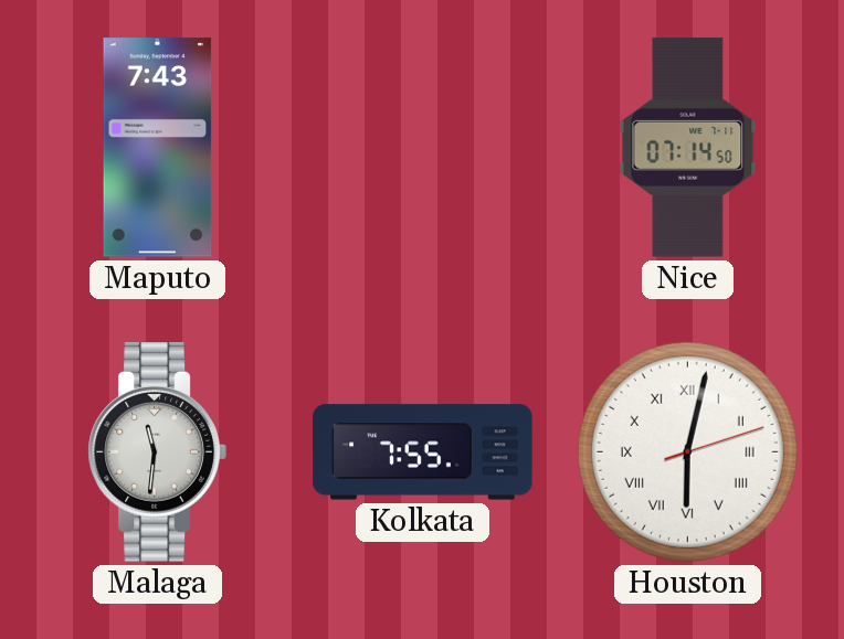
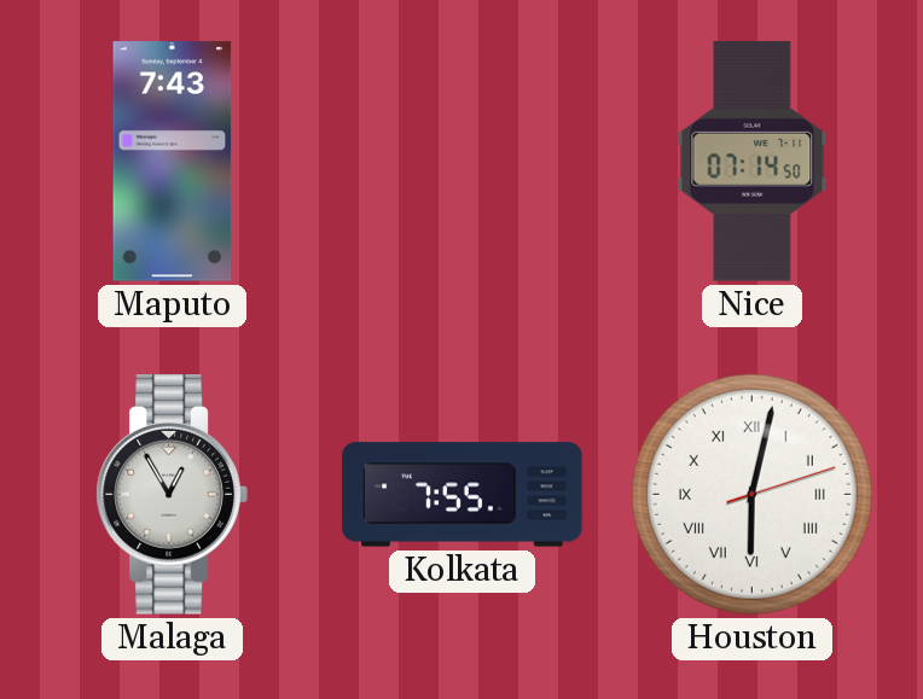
Malaga: 11:31 -> 12:55
